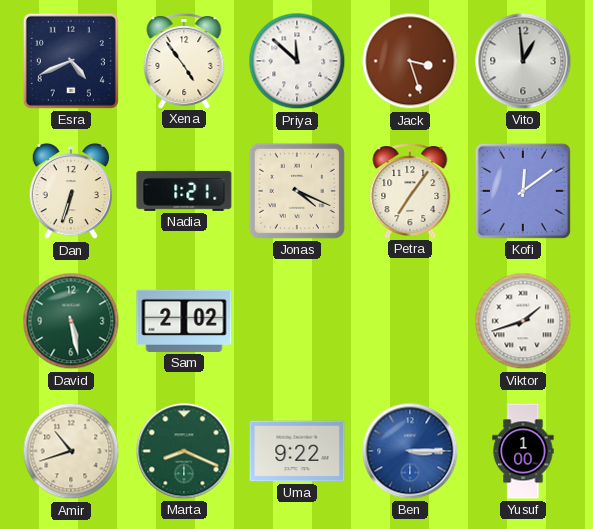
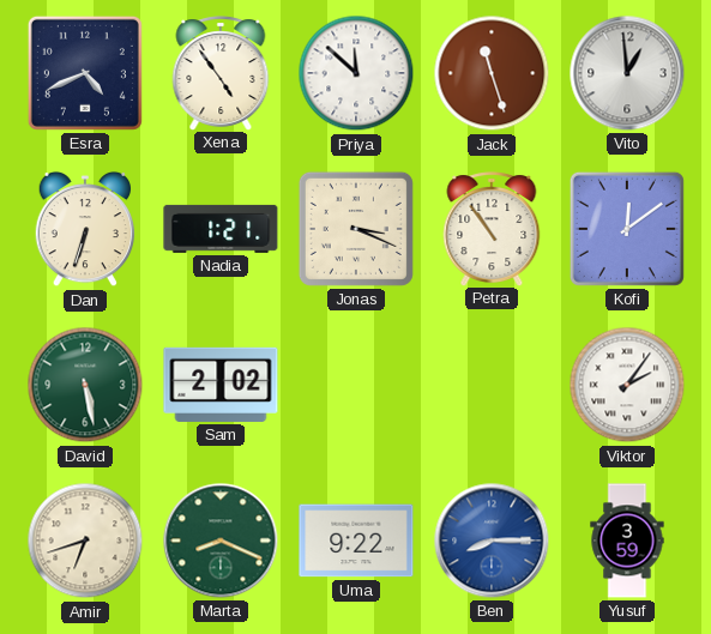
Jack: 3:27 -> 11:27
Jonas: 4:19 -> 3:19
Petra: 7:06 -> 10:54
Viktor: 1:42 -> 2:06
Amir: 10:42 -> 6:42
Ben: 3:15 -> 8:15
Yusuf: 1:00 -> 3:59
